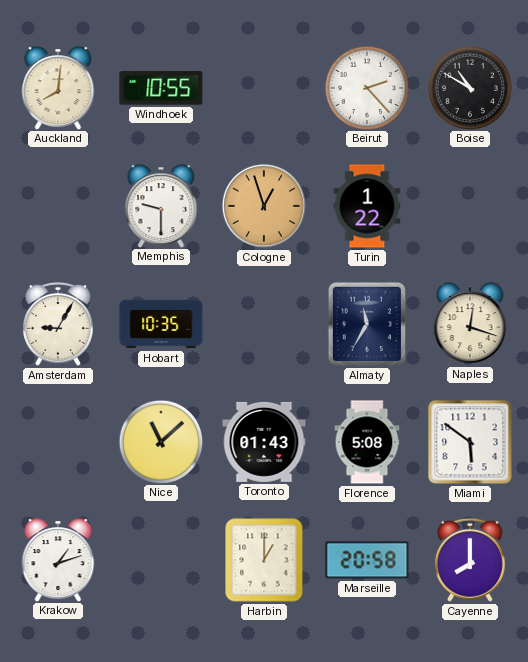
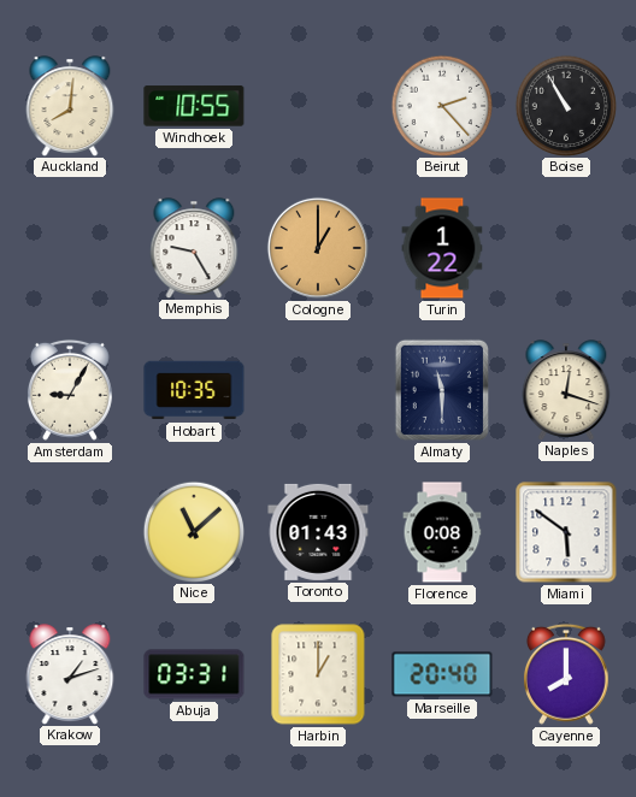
Boise: 10:50 -> 10:55
Memphis: 9:30 -> 9:25
Cologne: 12:57 -> 1:00
Almaty: 11:35 -> 11:30
Florence: 5:08 -> 0:08
Abuja: none -> 03:31
Marseille: 20:58 -> 20:40
